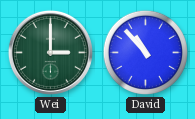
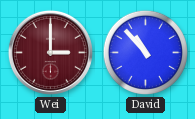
Wei dial: green -> burgundy
